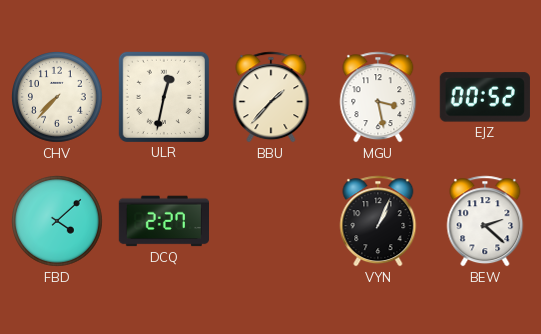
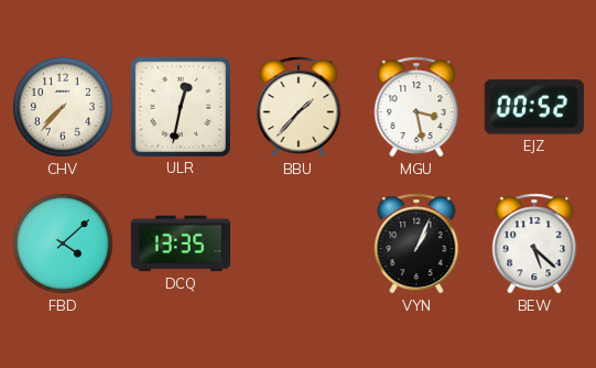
DCQ: 2:27 -> 13:35
BEW: 2:22 -> 5:22
